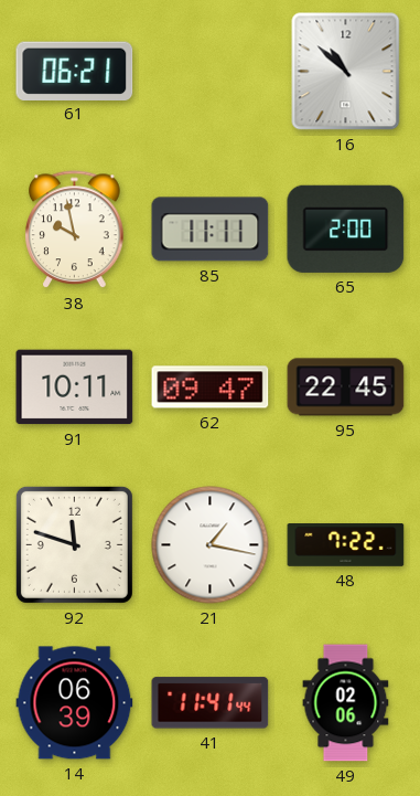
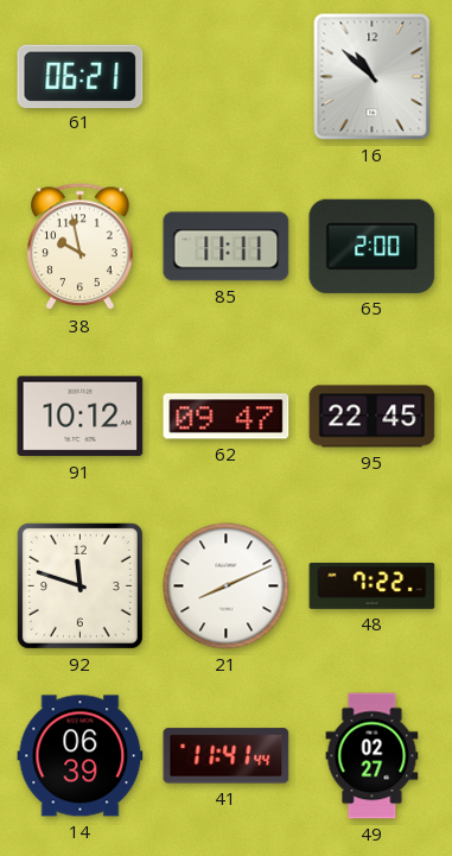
91: 10:11 -> 10:12
21: 1:17 -> 8:11
49: 02:06 -> 02:27
